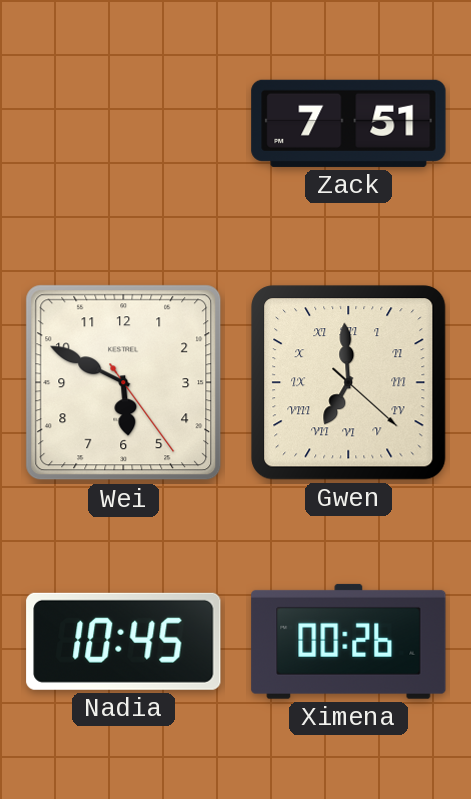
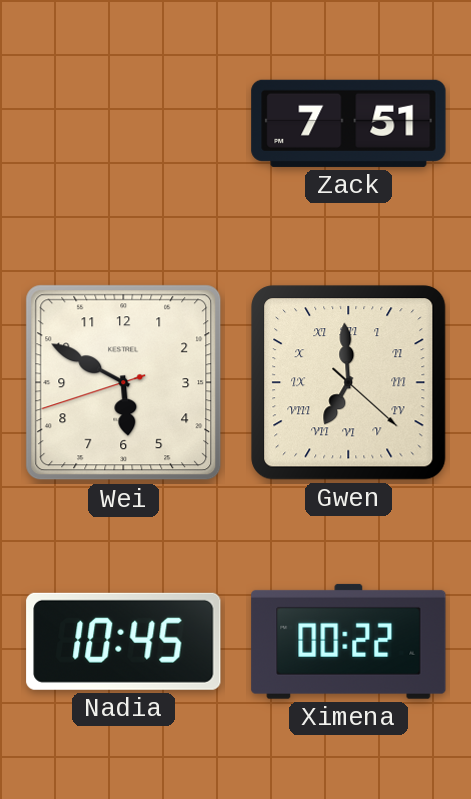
Wei: 5:49:24 -> 5:49:42
Ximena: 00:26 -> 00:22
